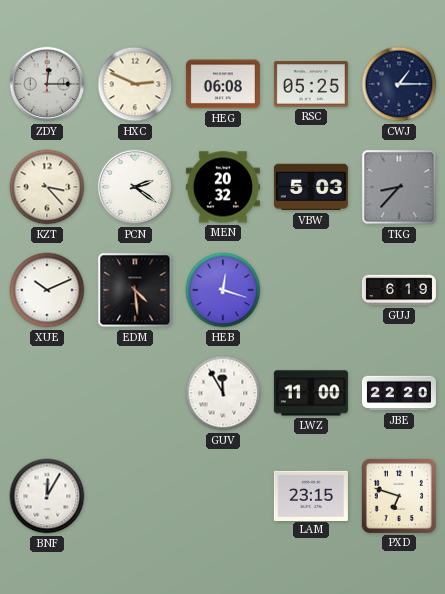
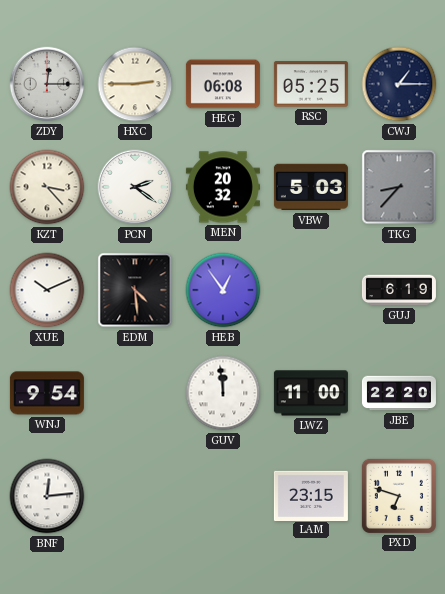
HXC: 2:49 -> 2:45
HEB: 12:18 -> 12:54
WNJ: none -> 9:54
GUV: 11:55 -> 11:59
BNF: 12:05 -> 12:14
